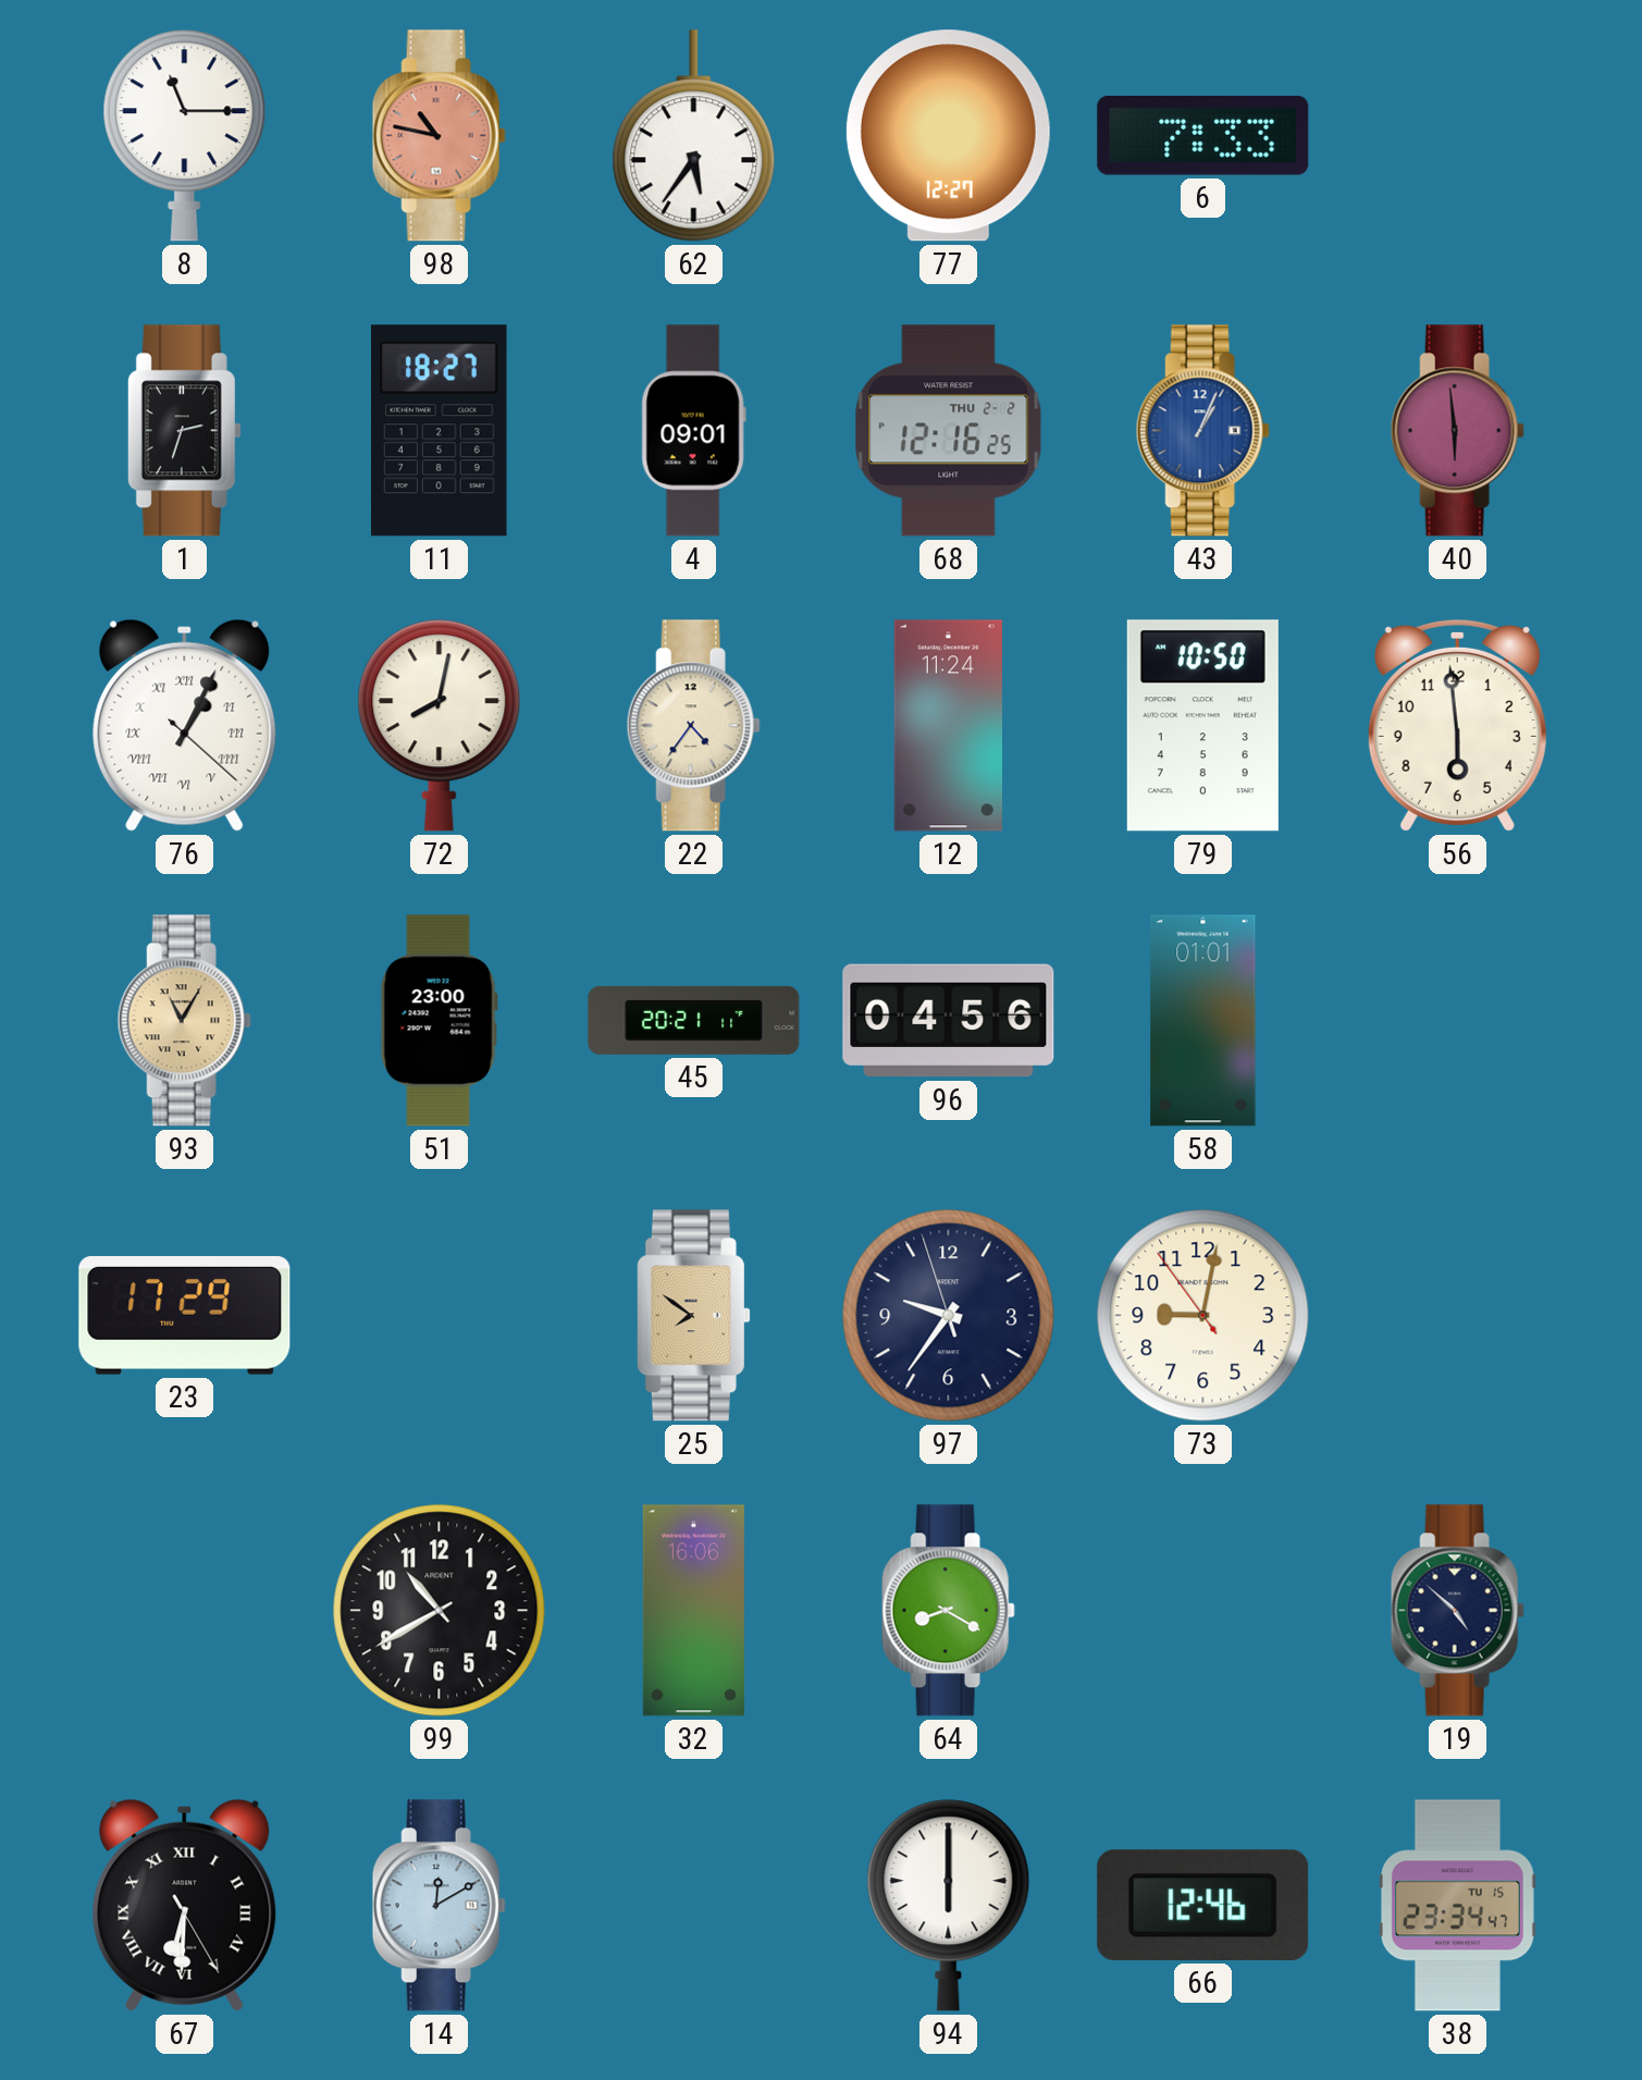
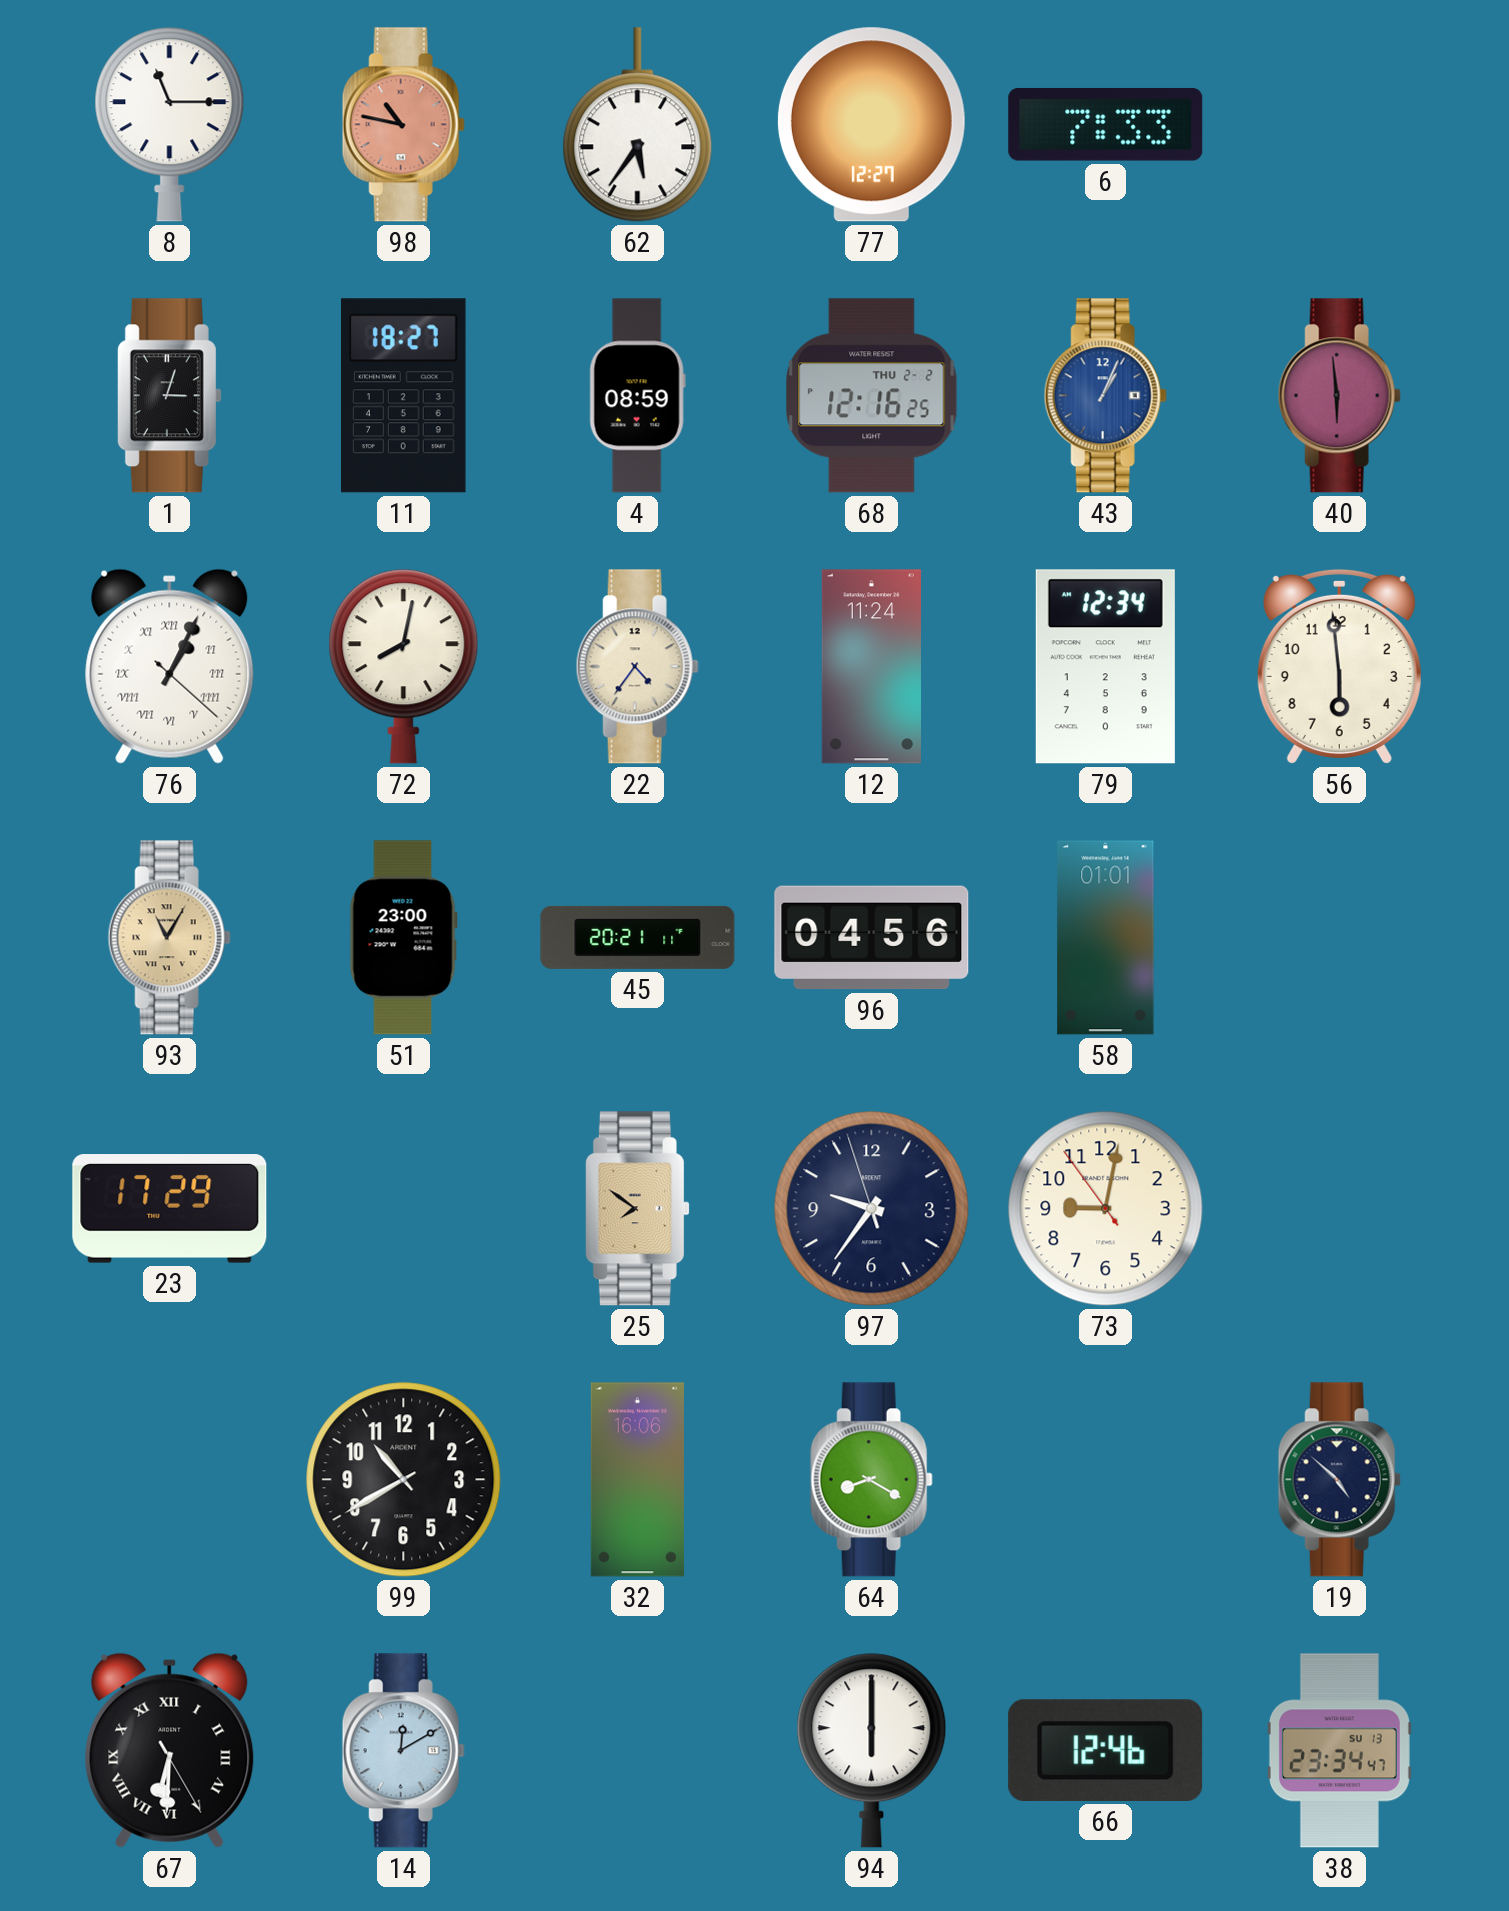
1: 2:33 -> 3:03
4: 09:01 -> 08:59
79: 10:50 -> 12:34
38 date: TU 15 -> SU 13
